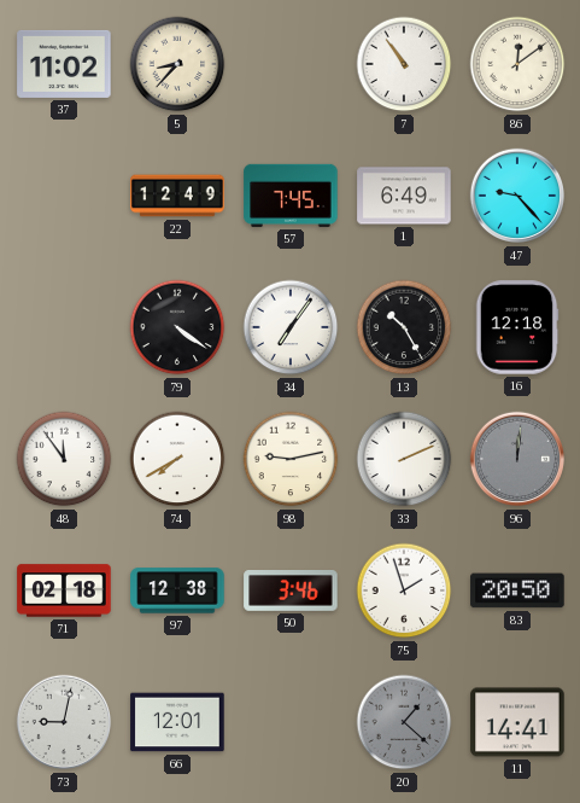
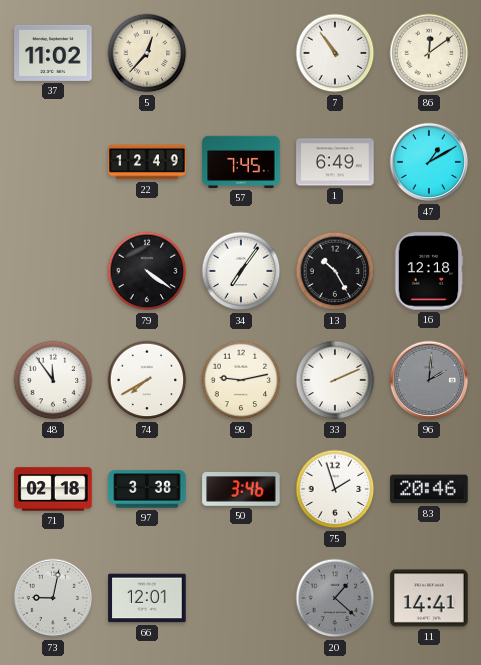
5: 8:37 -> 12:37
47: 9:23 -> 1:10
96: 12:01 -> 2:01
97: 12:38 -> 3:38
83: 20:50 -> 20:46
